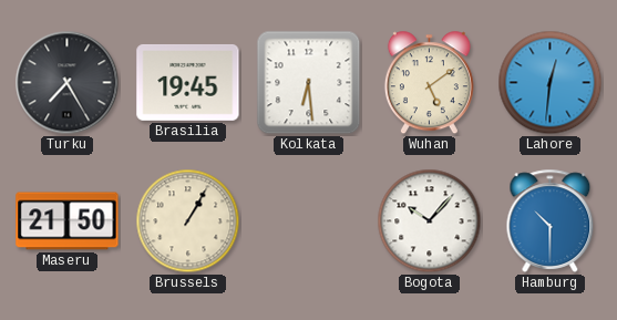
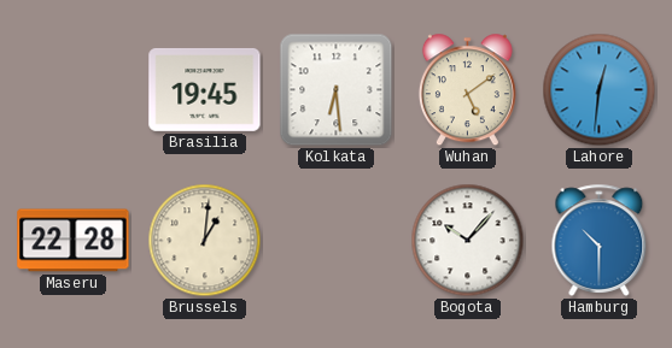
Turku: 7:25 -> none
Maseru: 21:50 -> 22:28
Brussels: 1:05 -> 1:01
